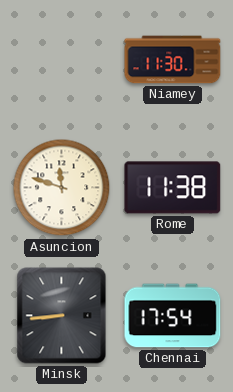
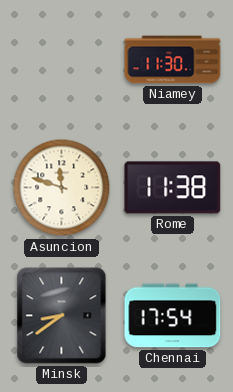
Minsk: 8:44 -> 8:39
